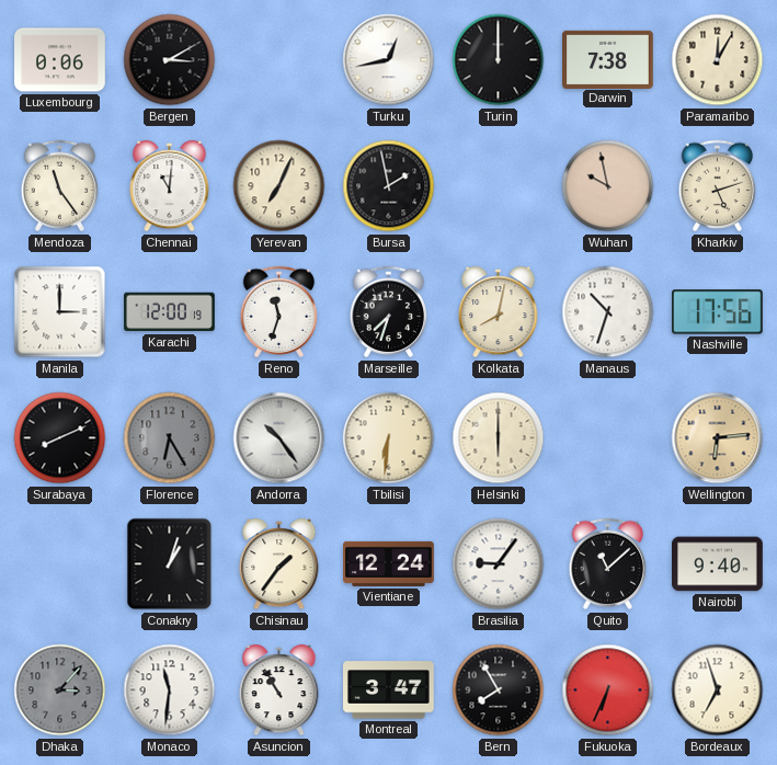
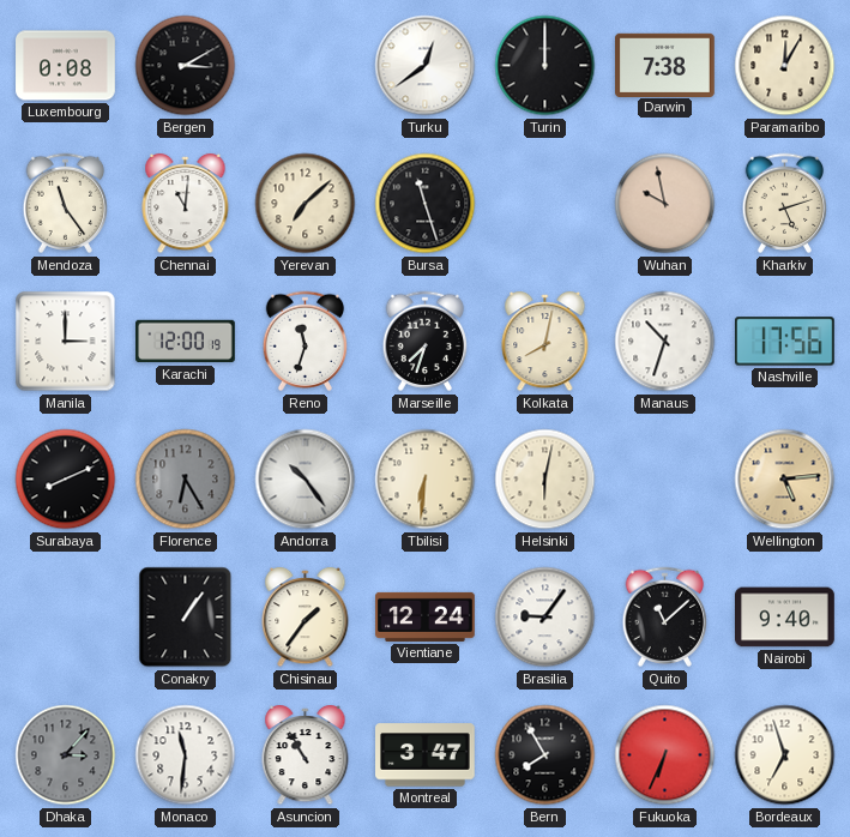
Luxembourg: 0:06 -> 0:08
Turku: 12:43 -> 12:39
Yerevan: 7:04 -> 7:08
Bursa: 1:58 -> 11:27
Helsinki: 6:00 -> 6:02
Wellington: 6:14 -> 5:14
Conakry: 1:03 -> 1:06
